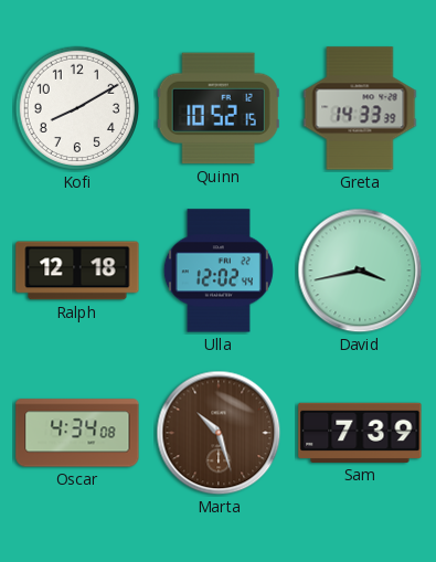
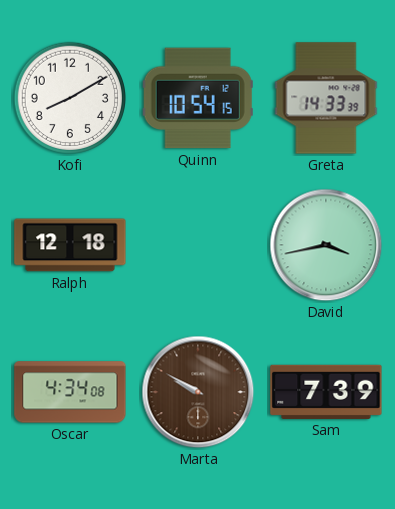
Quinn: 10:52 -> 10:54
Ulla: 12:02 -> none
Marta: 10:27 -> 9:50
